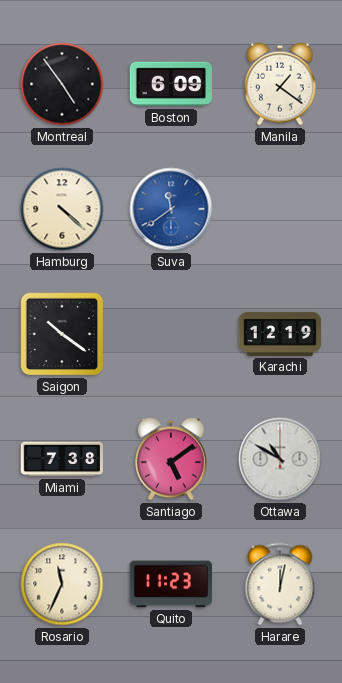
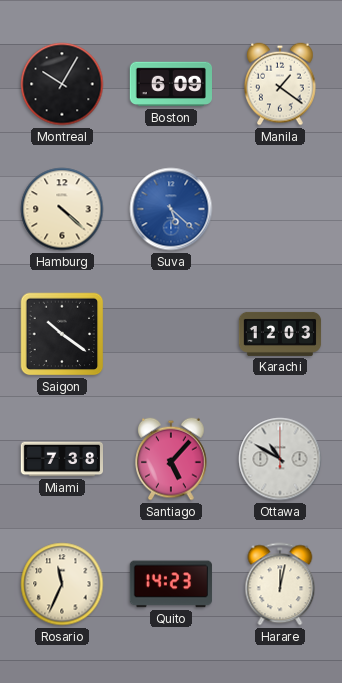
Montreal: 4:54 -> 10:05
Suva: 11:39 -> 5:22
Karachi: 12:19 -> 12:03
Santiago: 5:09 -> 5:07
Quito: 11:23 -> 14:23
